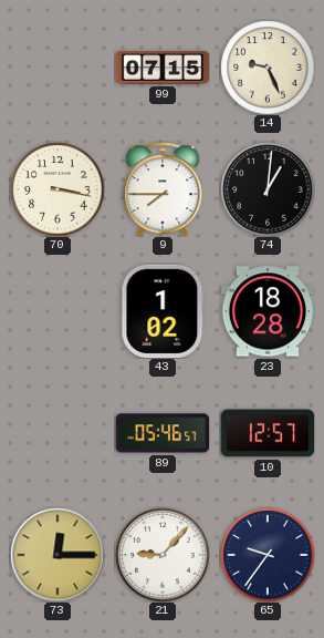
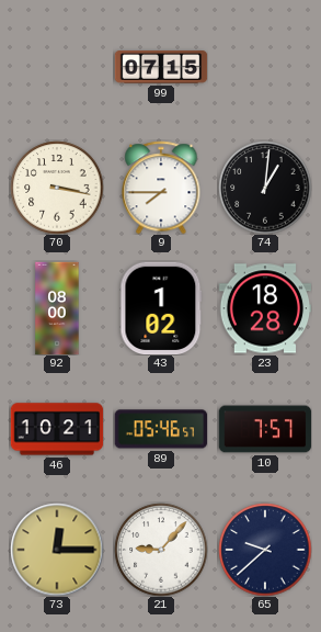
14: 9:26 -> none
92: none -> 08:00
46: none -> 10:21
10: 12:57 -> 7:57
65: 9:36 -> 9:38
